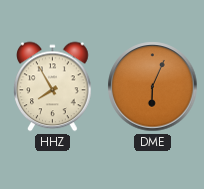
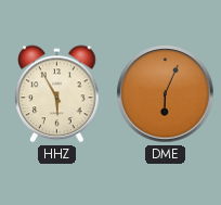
HHZ: 7:55 -> 5:55
